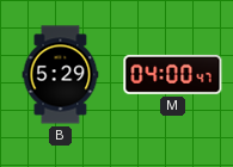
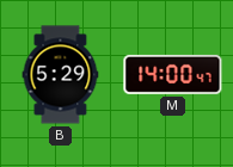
M: 04:00 -> 14:00
